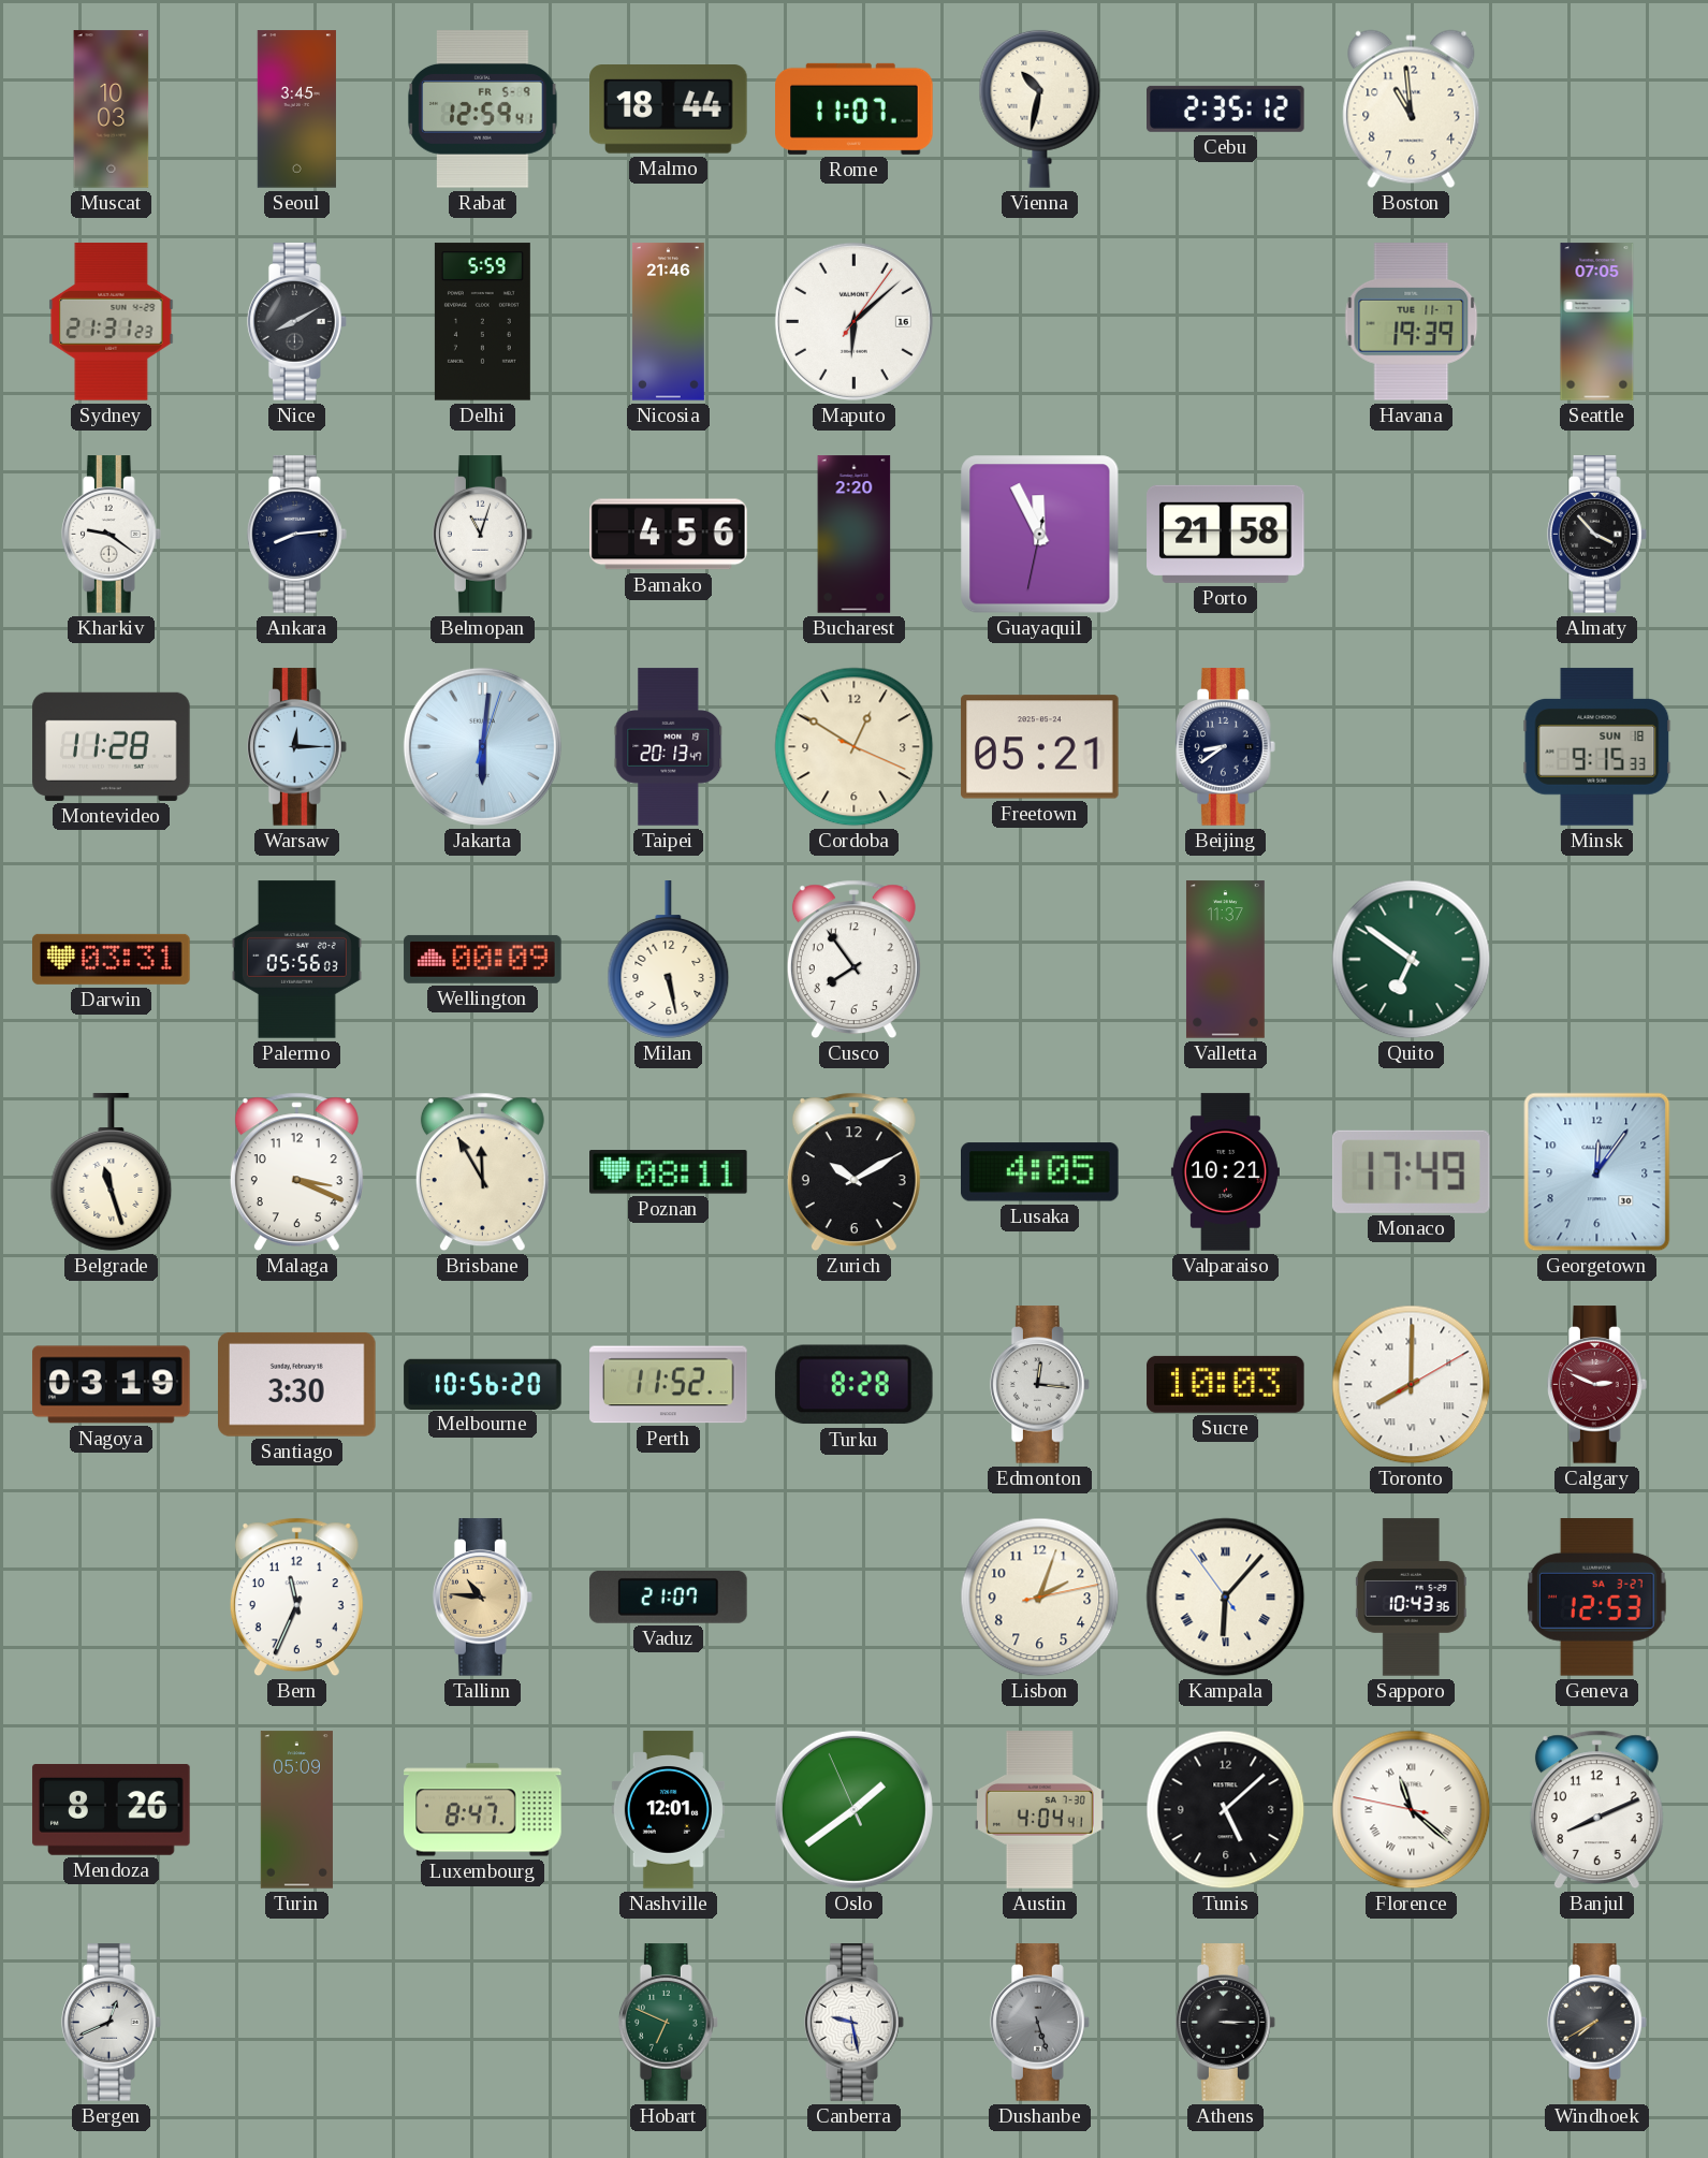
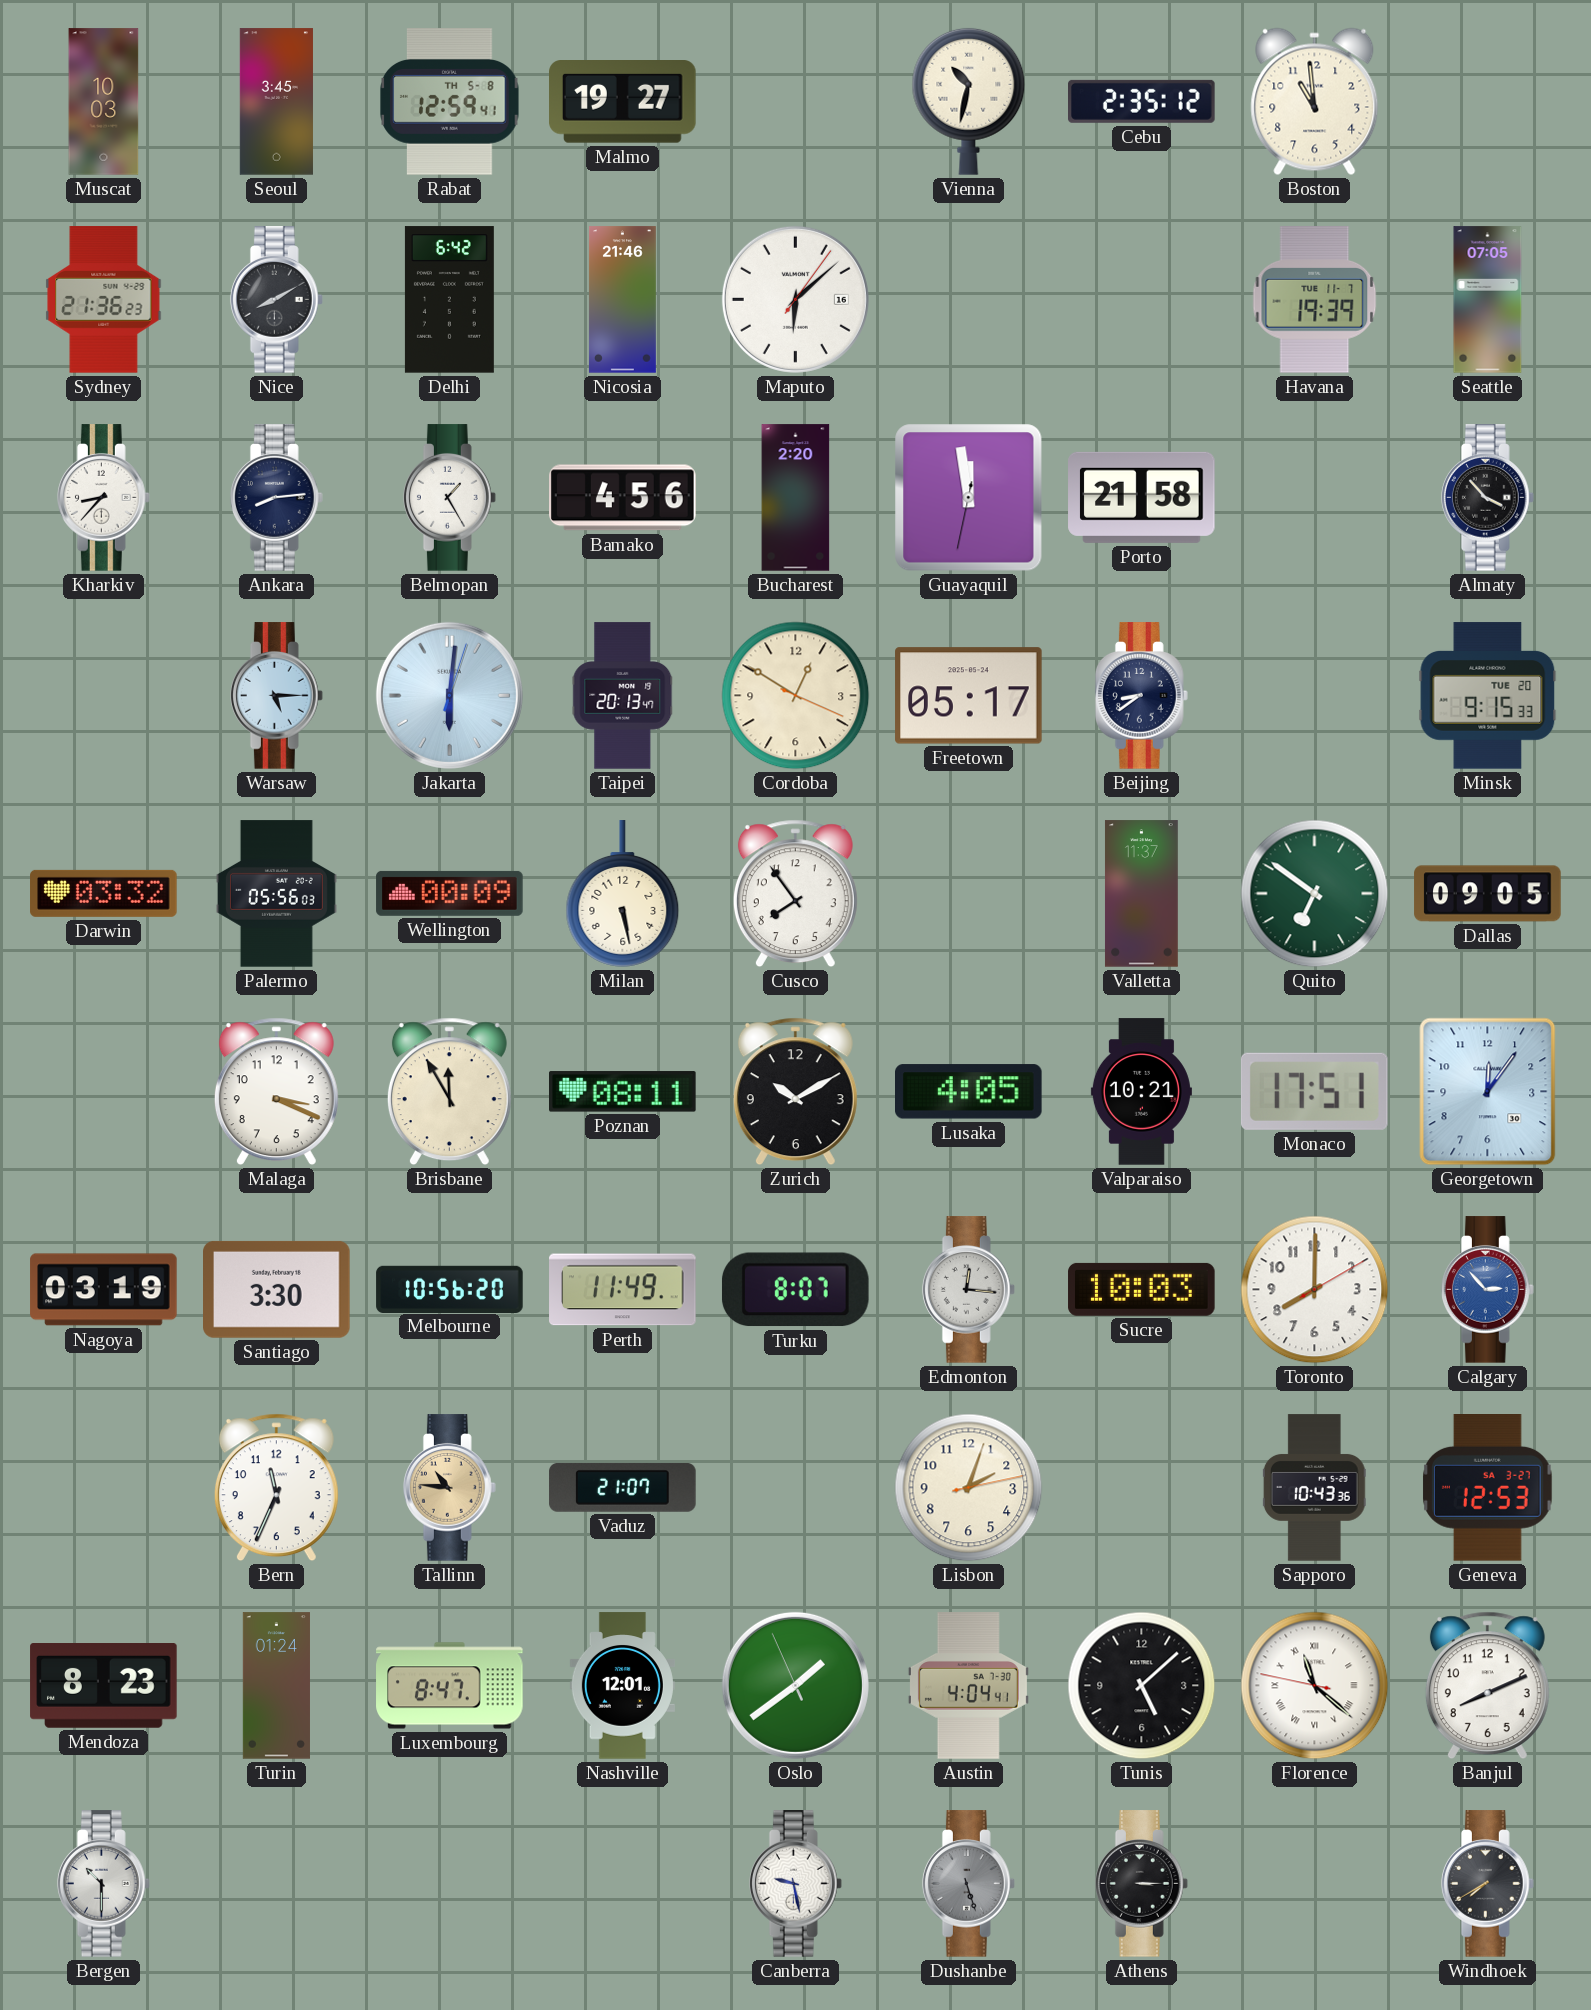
Rabat date: FR 5-9 -> TH 5-8
Malmo: 18:44 -> 19:27
Rome: 11:07 -> none
Sydney: 21:31 -> 21:36
Delhi: 5:59 -> 6:42
Kharkiv: 9:21 -> 8:37
Belmopan: 11:03 -> 1:25
Guayaquil: 11:55 -> 11:58
Montevideo: 11:28 -> none
Warsaw: 12:15 -> 5:15
Freetown: 05:21 -> 05:17
Minsk date: SUN 18 -> TUE 20
Darwin: 03:31 -> 03:32
Dallas: none -> 09:05
Belgrade: 11:27 -> none
Monaco: 17:49 -> 17:51
Perth: 11:52 -> 11:49
Turku: 8:28 -> 8:07
Toronto numerals: Roman -> Arabic
Calgary: 2:49 -> 2:53
Calgary dial: burgundy -> blue
Kampala: 6:06 -> none
Mendoza: 8:26 -> 8:23
Turin: 05:09 -> 01:24
Bergen: 12:41 -> 10:30
Hobart: 6:49 -> none
